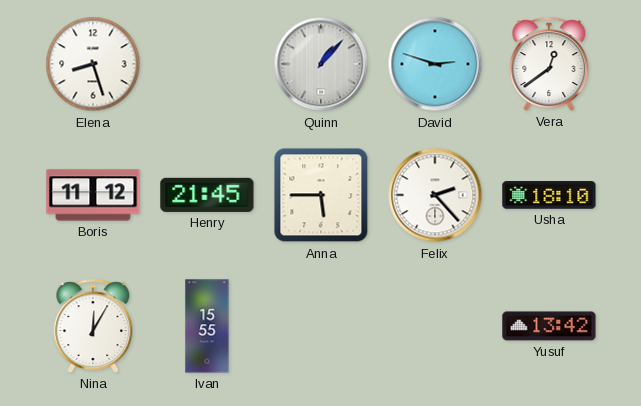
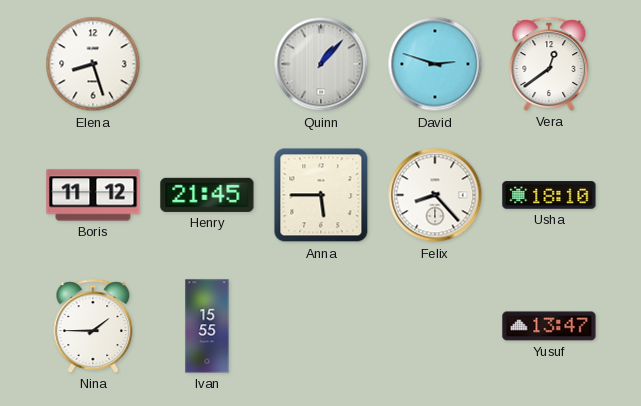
Felix: 2:23 -> 8:23
Nina: 12:05 -> 1:45
Yusuf: 13:42 -> 13:47
